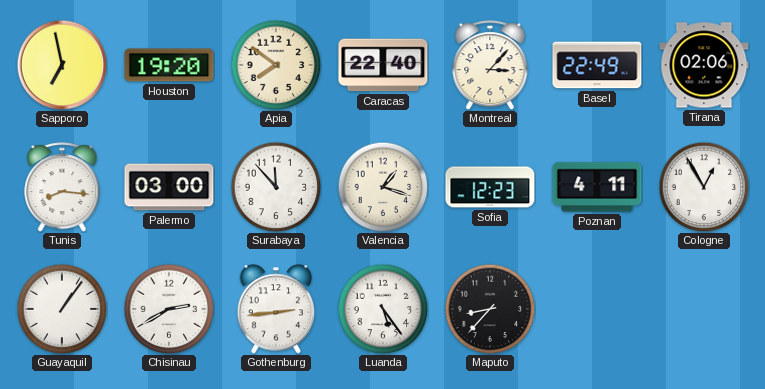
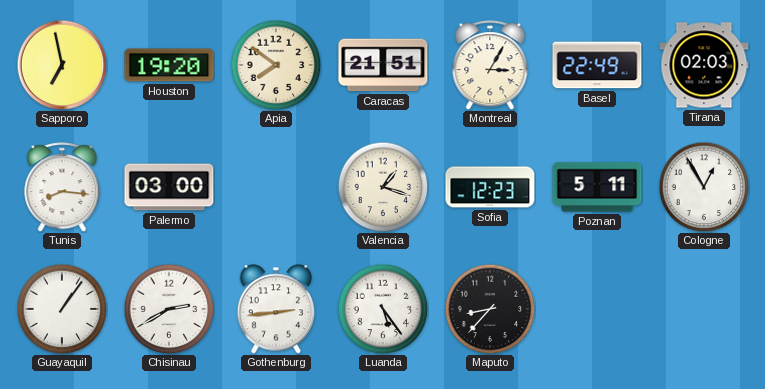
Caracas: 22:40 -> 21:51
Montreal: 3:07 -> 3:05
Tirana: 02:06 -> 02:03
Surabaya: 11:53 -> none
Poznan: 4:11 -> 5:11
